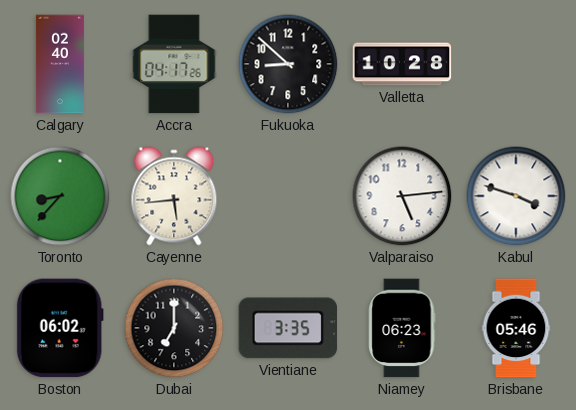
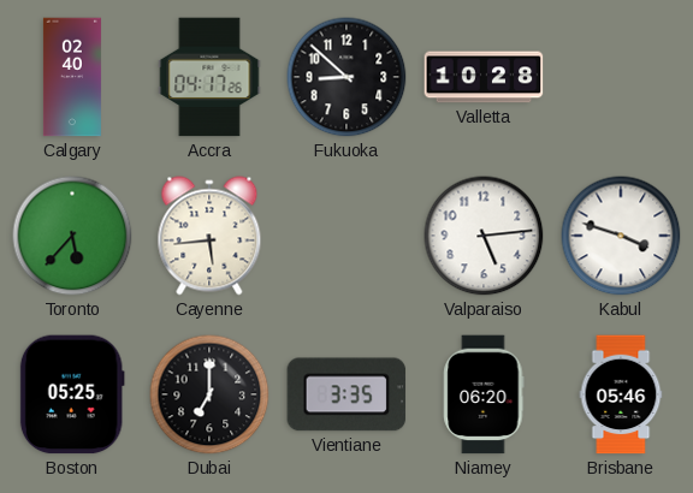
Toronto: 8:37 -> 5:37
Boston: 06:02 -> 05:25
Niamey: 06:23 -> 06:20
